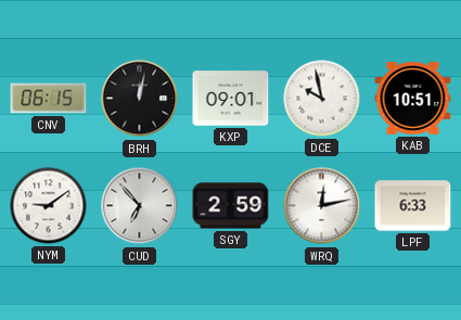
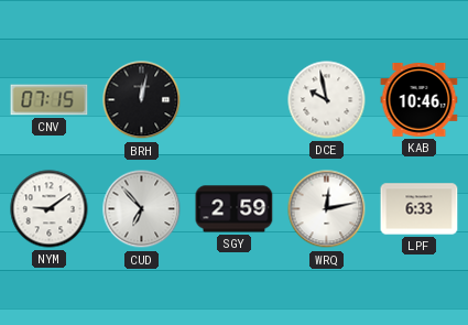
CNV: 06:15 -> 07:15
KXP: 09:01 -> none
KAB: 10:51 -> 10:46
